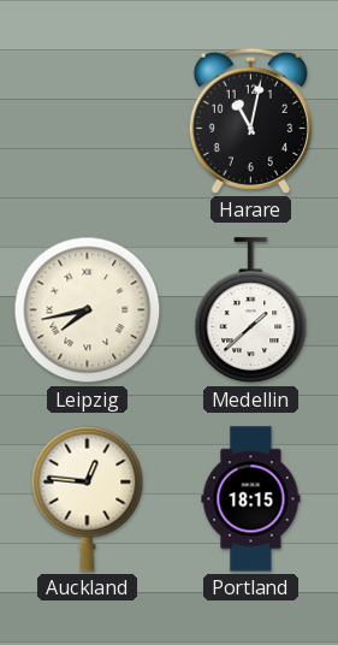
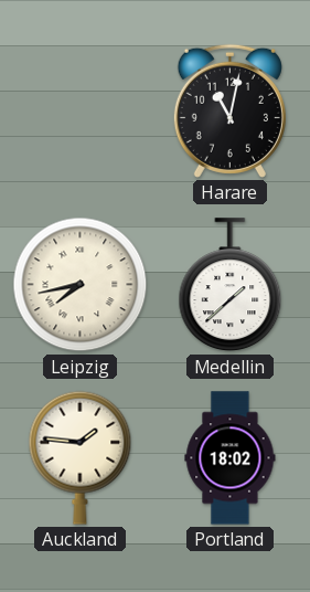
Auckland: 12:46 -> 1:46
Portland: 18:15 -> 18:02
